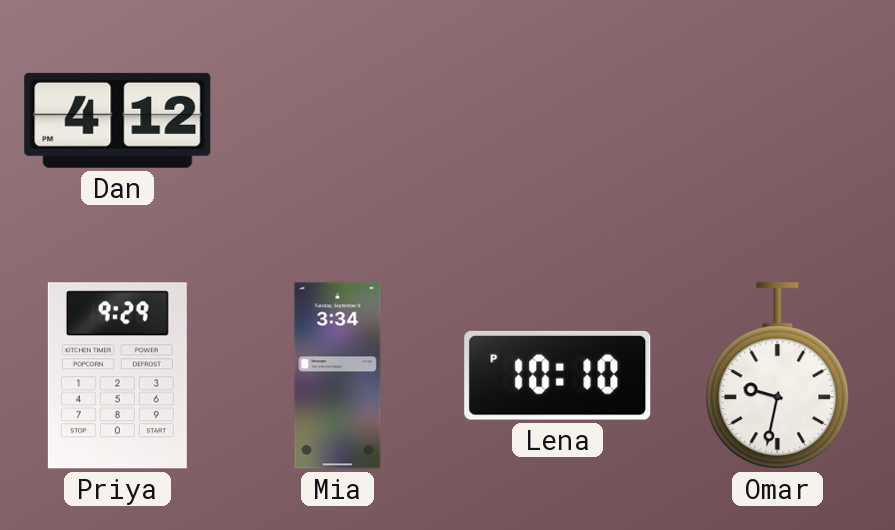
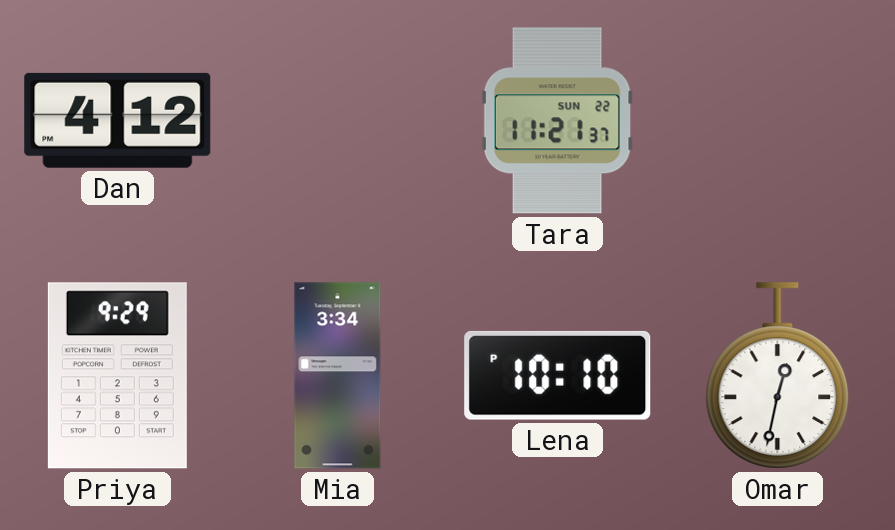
Tara: none -> 11:21
Omar: 9:32 -> 12:32
